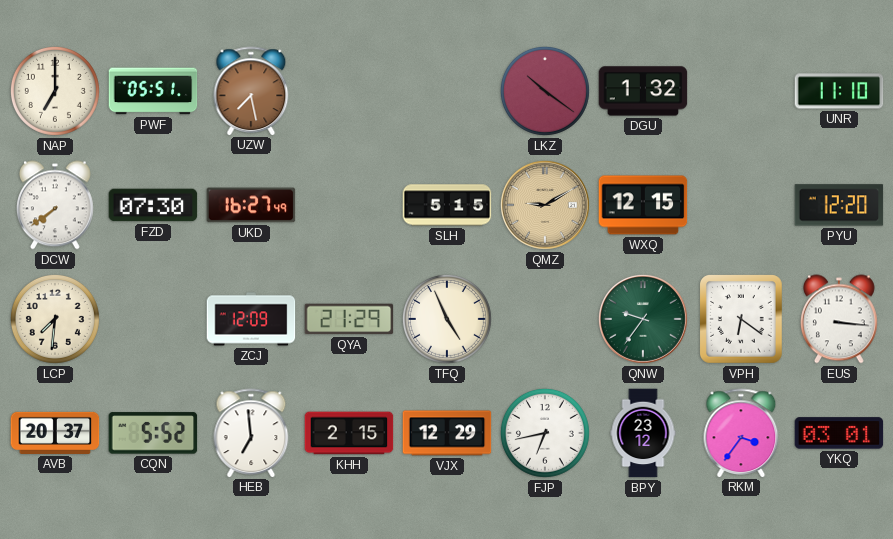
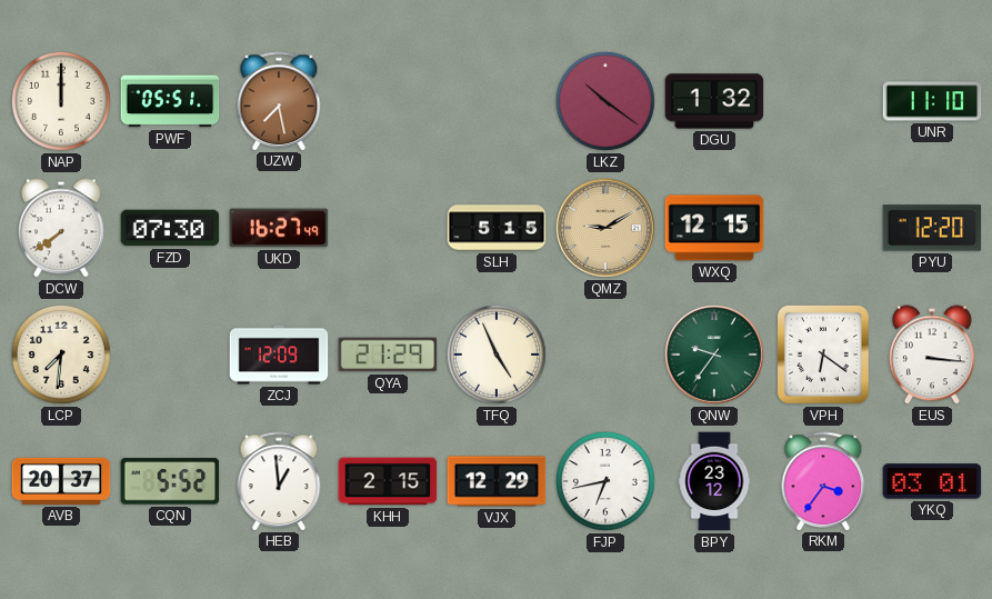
NAP: 7:00 -> 12:00
HEB: 6:59 -> 12:59
